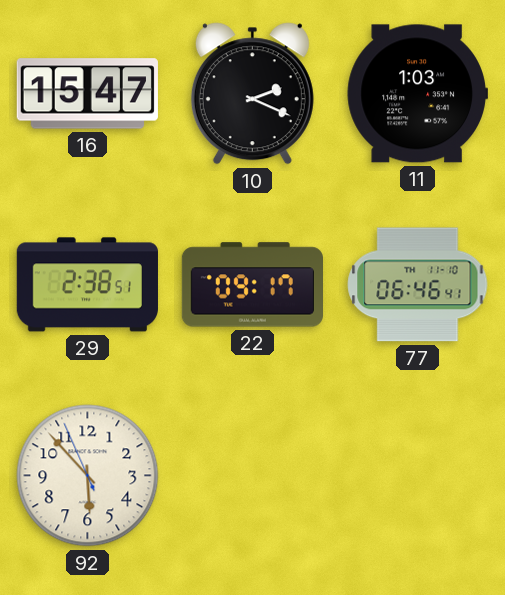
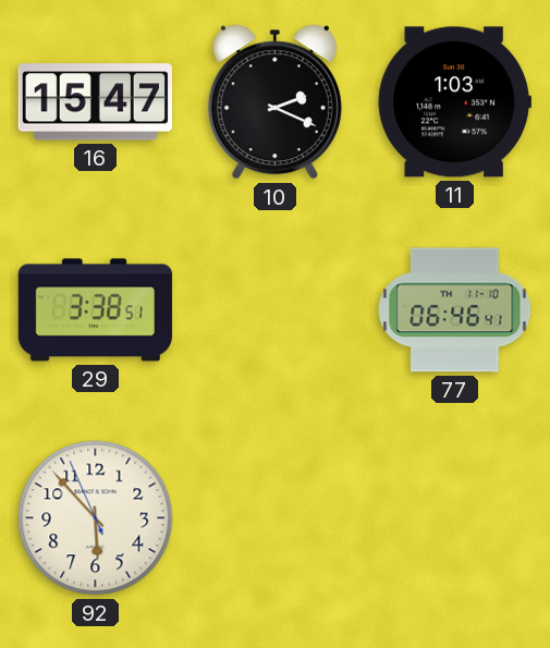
29: 2:38 -> 3:38
22: 09:17 -> none
